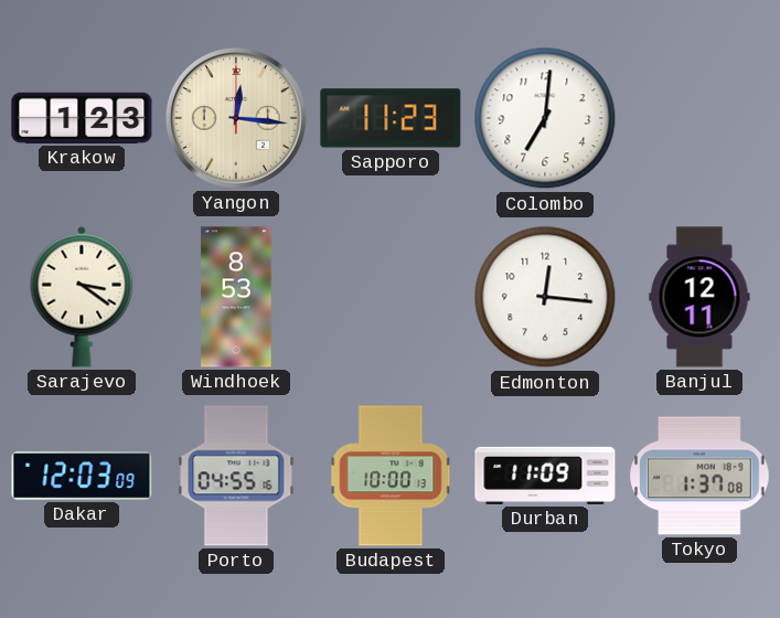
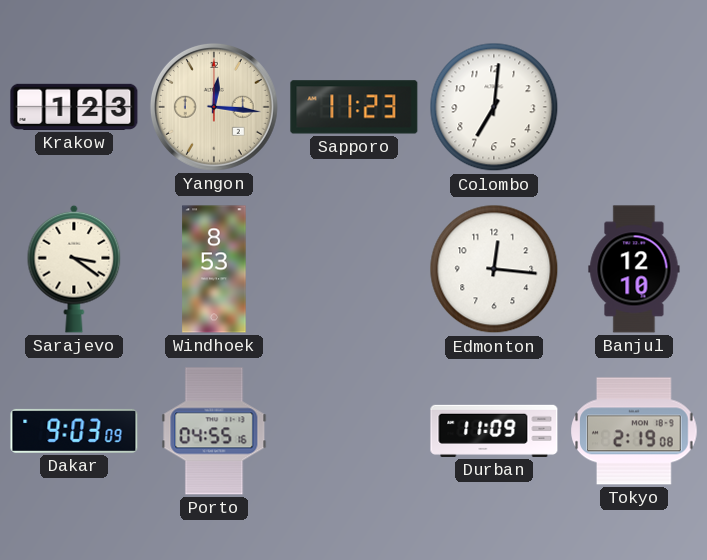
Banjul: 12:11 -> 12:10
Dakar: 12:03 -> 9:03
Budapest: 10:00 -> none
Tokyo: 1:37 -> 2:19
